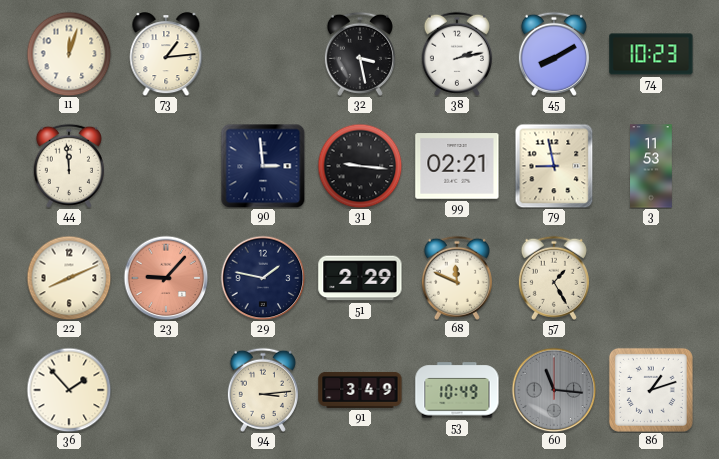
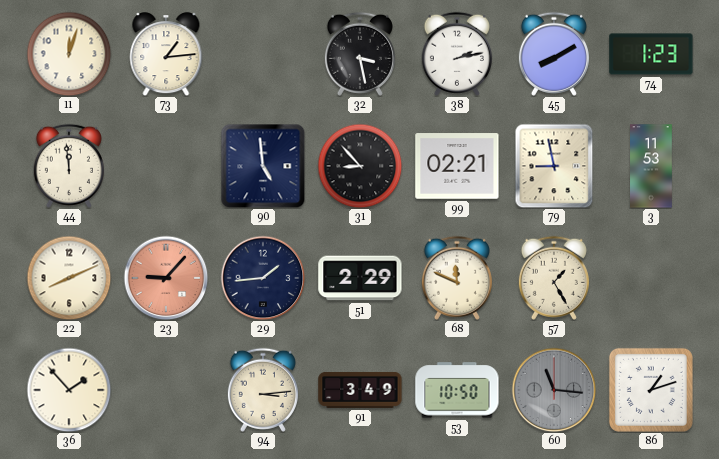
74: 10:23 -> 1:23
90: 2:59 -> 4:59
31: 9:16 -> 8:53
29: 1:47 -> 1:44
53: 10:49 -> 10:50
